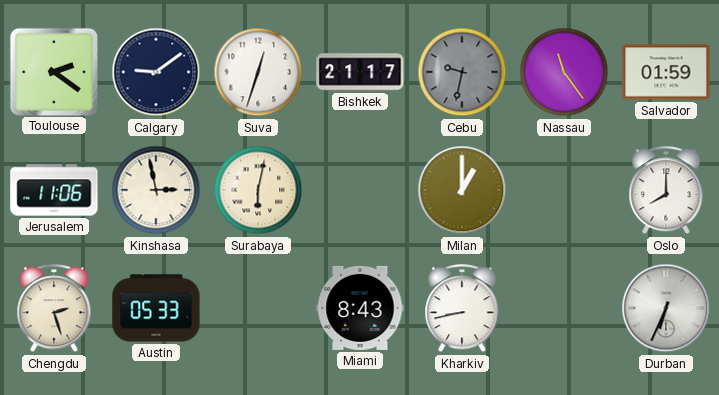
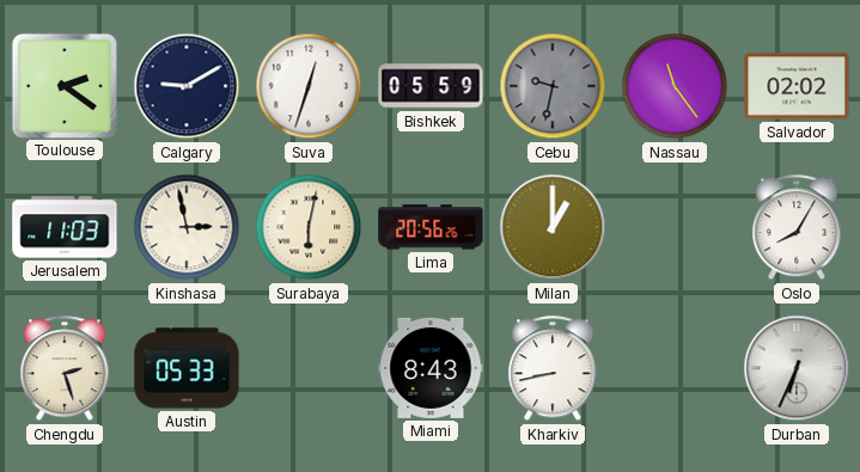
Calgary: 9:09 -> 9:10
Bishkek: 21:17 -> 05:59
Salvador: 01:59 -> 02:02
Jerusalem: 11:06 -> 11:03
Lima: none -> 20:56
Oslo: 8:00 -> 8:05
